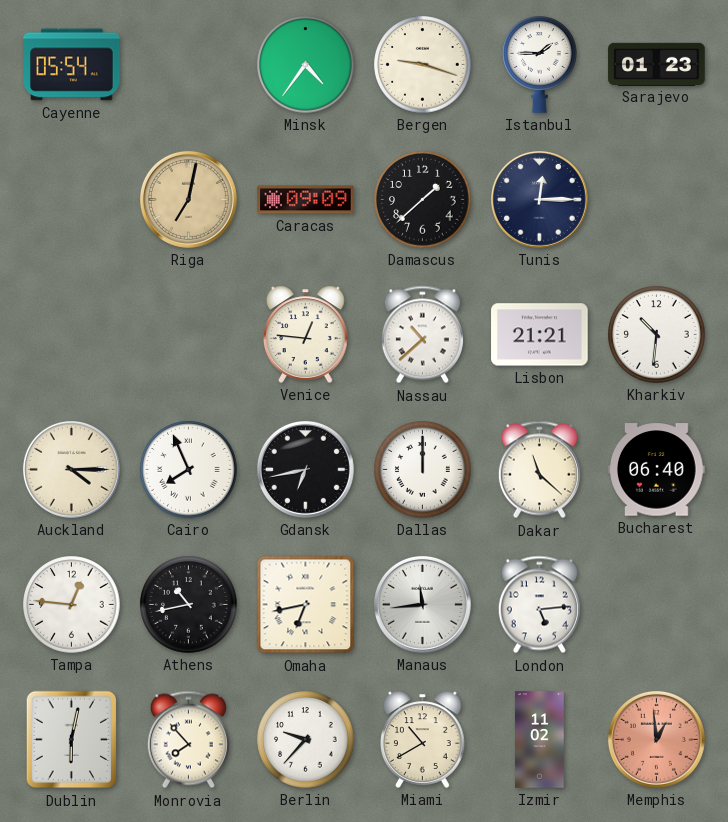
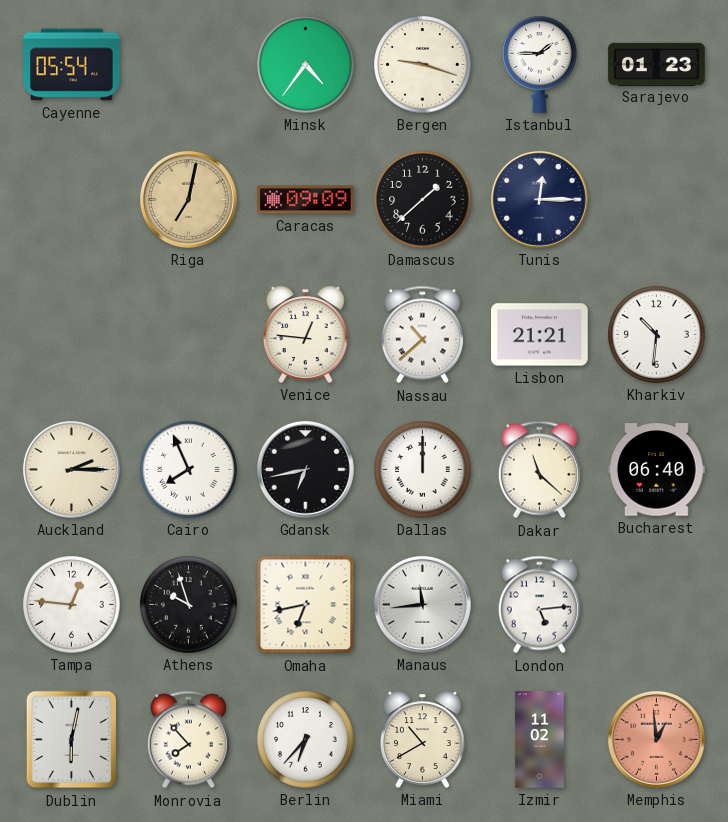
Auckland: 4:15 -> 2:15
Athens: 10:43 -> 9:57
Berlin: 9:37 -> 6:37
